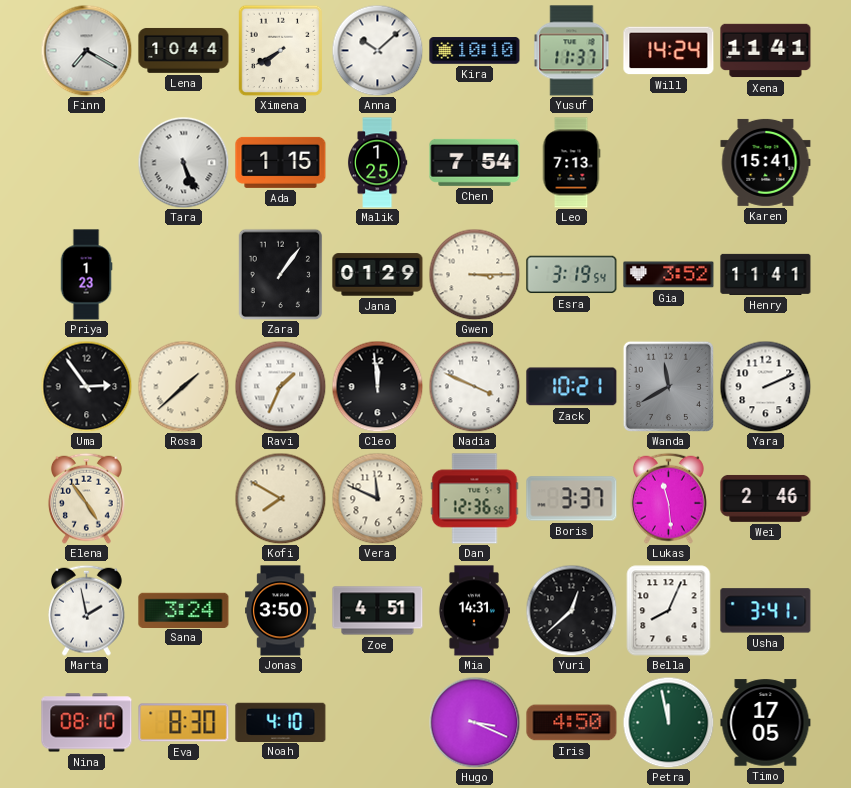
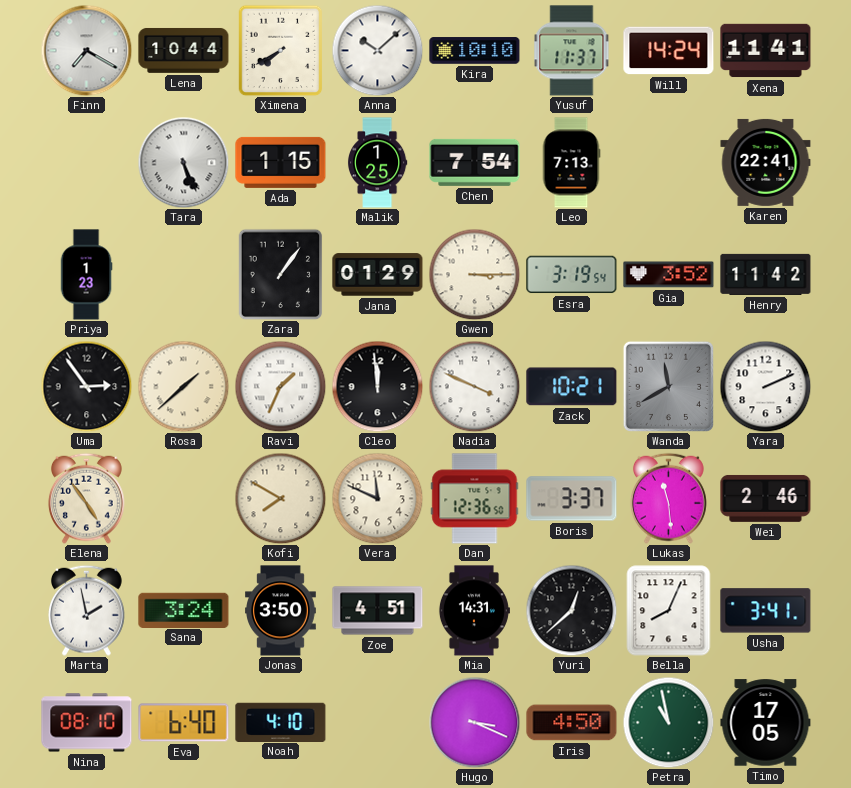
Karen: 15:41 -> 22:41
Henry: 11:41 -> 11:42
Eva: 8:30 -> 6:40
Petra: 11:58 -> 10:58
